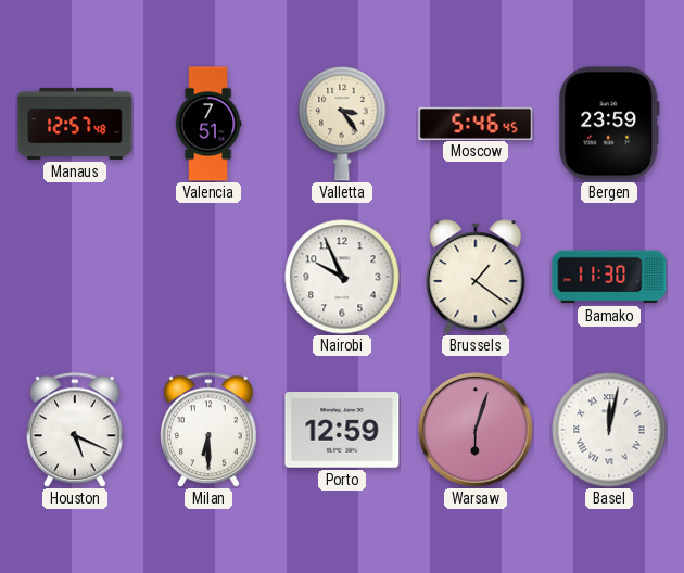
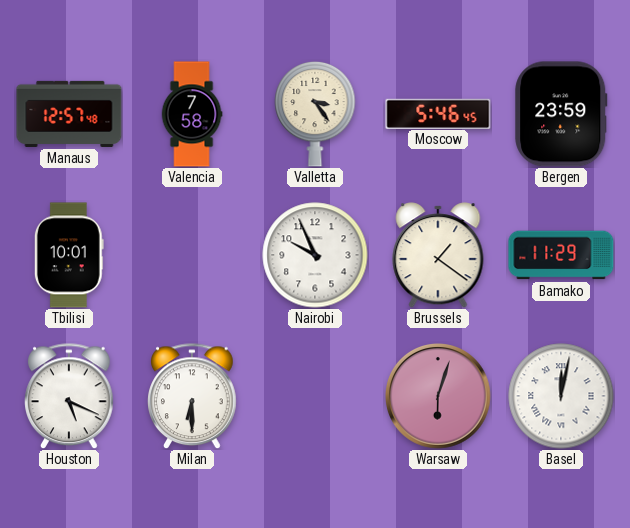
Valencia: 7:51 -> 7:58
Tbilisi: none -> 10:01
Bamako: 11:30 -> 11:29
Porto: 12:59 -> none
